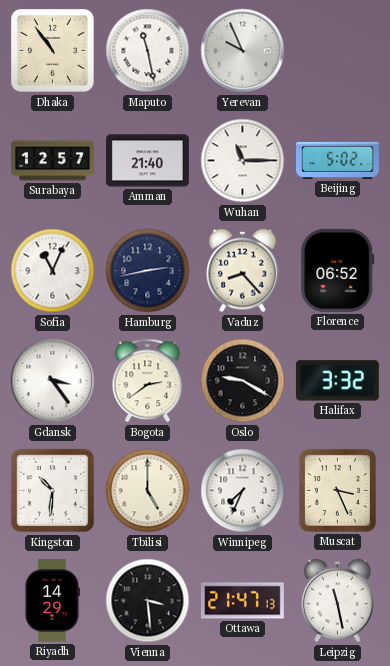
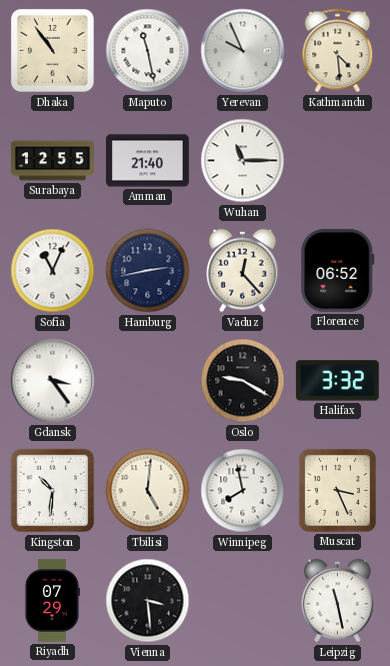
Kathmandu: none -> 4:29
Surabaya: 12:57 -> 12:55
Beijing: 5:02 -> none
Vaduz: 8:23 -> 12:23
Bogota: 2:39 -> none
Tbilisi: 5:00 -> 5:01
Winnipeg: 7:34 -> 7:58
Riyadh: 14:29 -> 07:29
Ottawa: 21:47 -> none
